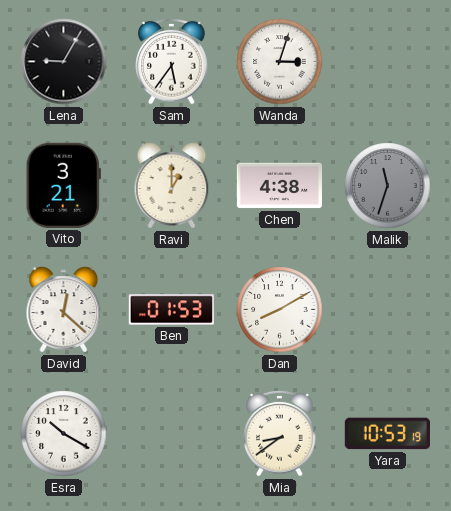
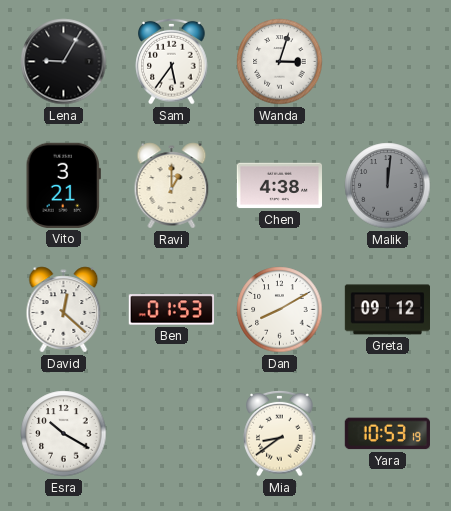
Malik: 11:33 -> 12:01
Greta: none -> 09:12
